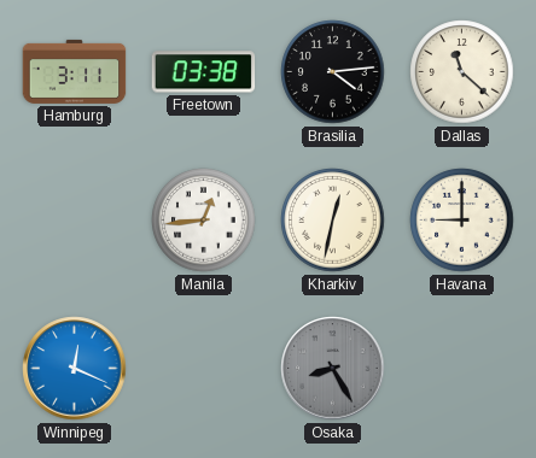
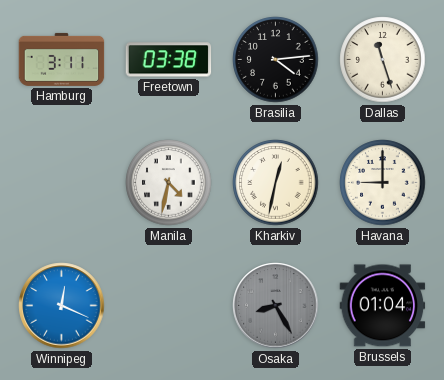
Dallas: 11:22 -> 11:27
Manila: 12:44 -> 4:32
Brussels: none -> 01:04
